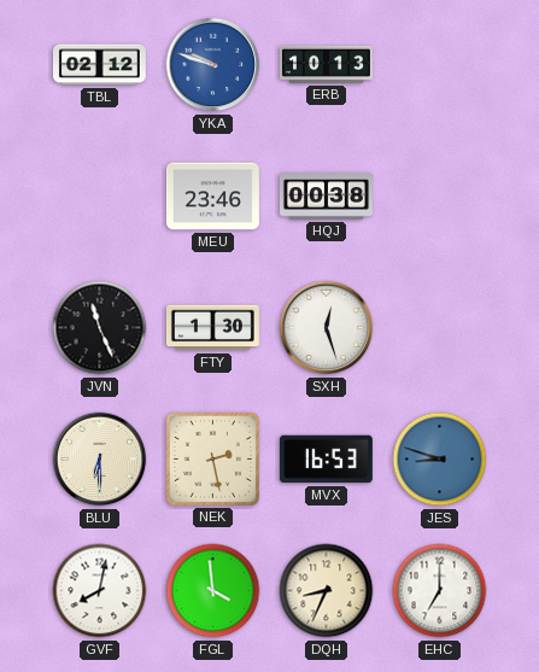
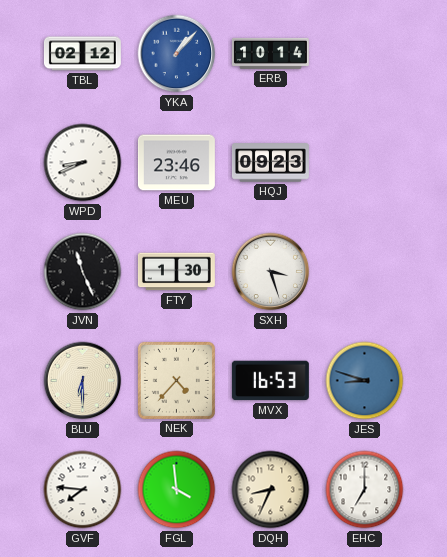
YKA: 9:48 -> 1:07
ERB: 10:13 -> 10:14
WPD: none -> 8:41
HQJ: 00:38 -> 09:23
SXH: 12:27 -> 3:27
NEK: 2:28 -> 4:37
GVF: 8:02 -> 7:46
